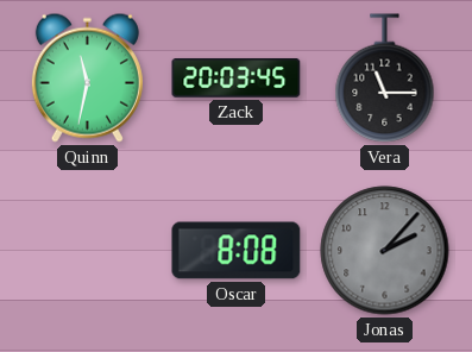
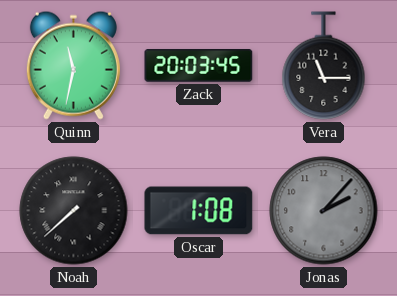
Noah: none -> 7:38
Oscar: 8:08 -> 1:08
